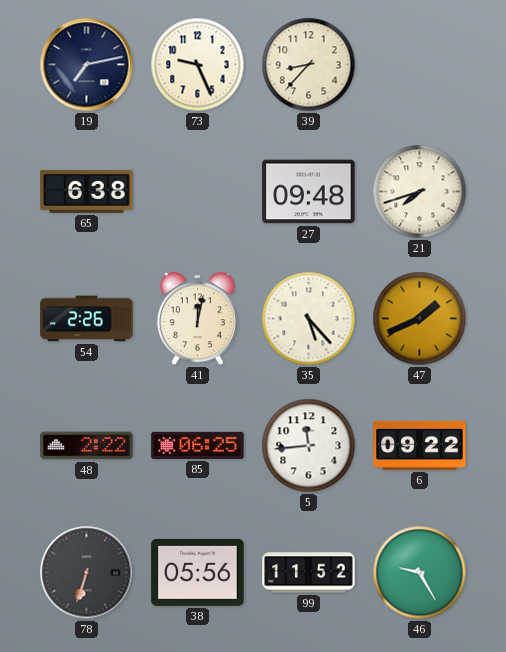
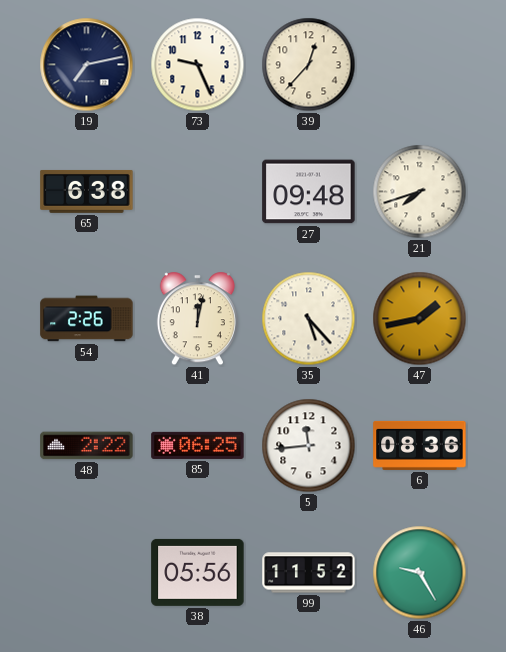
39: 8:37 -> 12:37
47: 1:41 -> 1:43
6: 09:22 -> 08:36
78: 6:33 -> none
